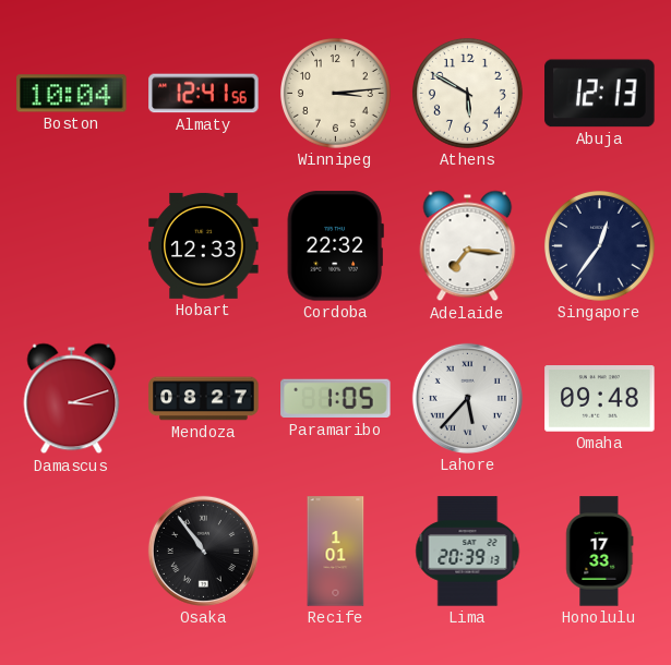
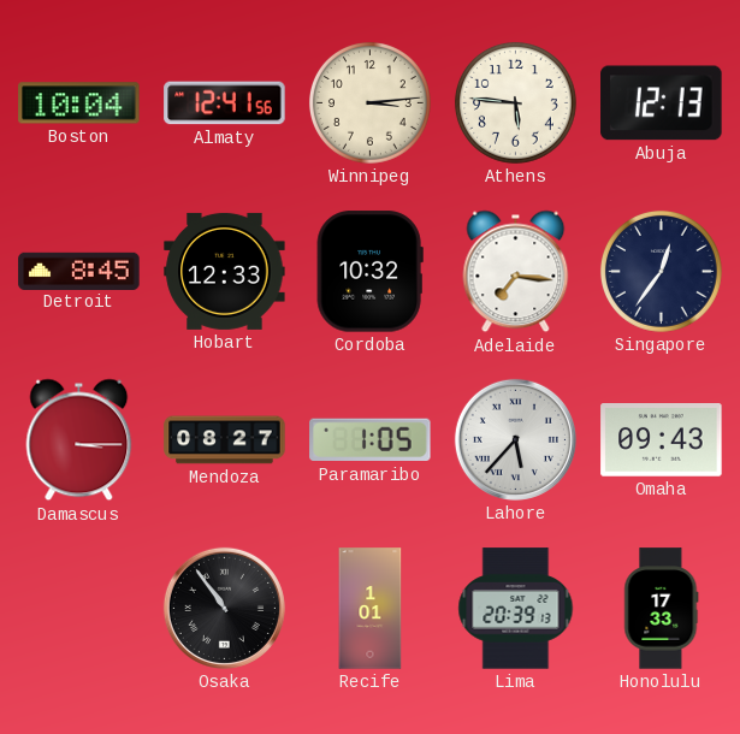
Athens: 5:50 -> 5:46
Detroit: none -> 8:45
Cordoba: 22:32 -> 10:32
Damascus: 3:12 -> 3:15
Omaha: 09:48 -> 09:43
